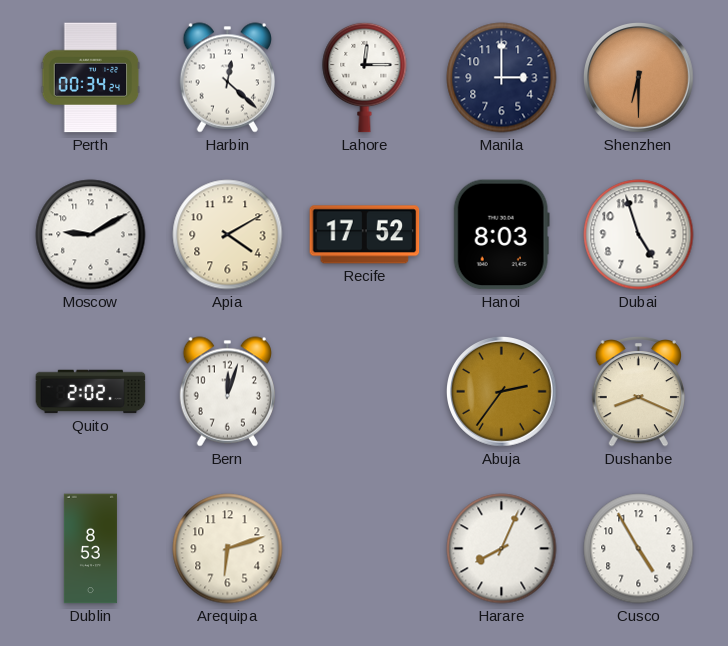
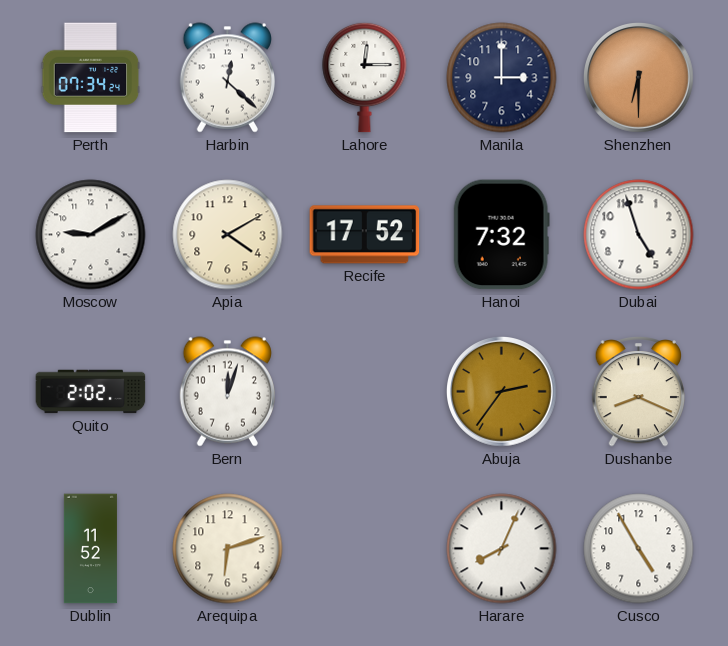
Perth: 00:34 -> 07:34
Hanoi: 8:03 -> 7:32
Dublin: 8:53 -> 11:52
